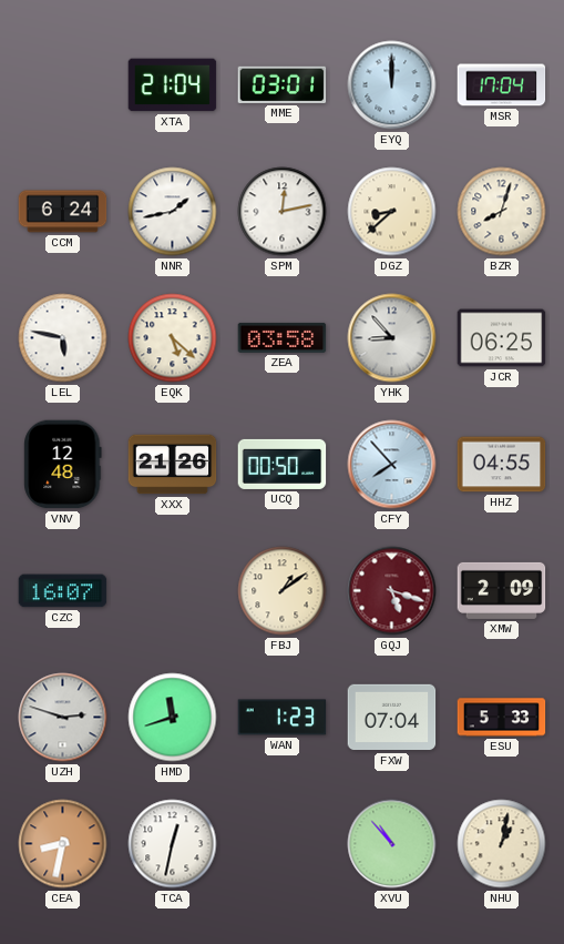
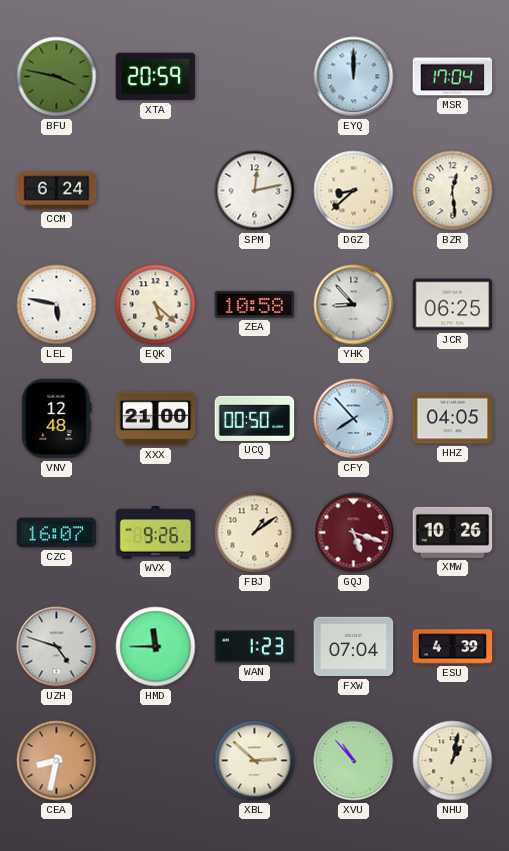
BFU: none -> 3:47
XTA: 21:04 -> 20:59
MME: 03:01 -> none
NNR: 1:43 -> none
BZR: 8:03 -> 12:29
ZEA: 03:58 -> 10:58
XXX: 21:26 -> 21:00
HHZ: 04:55 -> 04:05
WVX: none -> 9:26
XMW: 2:09 -> 10:26
UZH: 2:48 -> 4:48
HMD: 11:42 -> 11:45
ESU: 5:33 -> 4:39
TCA: 12:32 -> none
XBL: none -> 2:52
